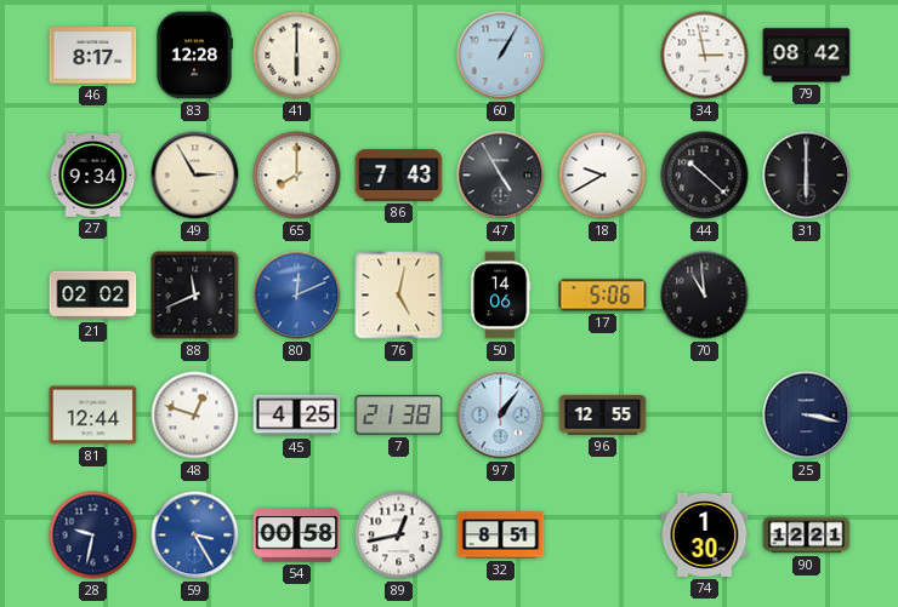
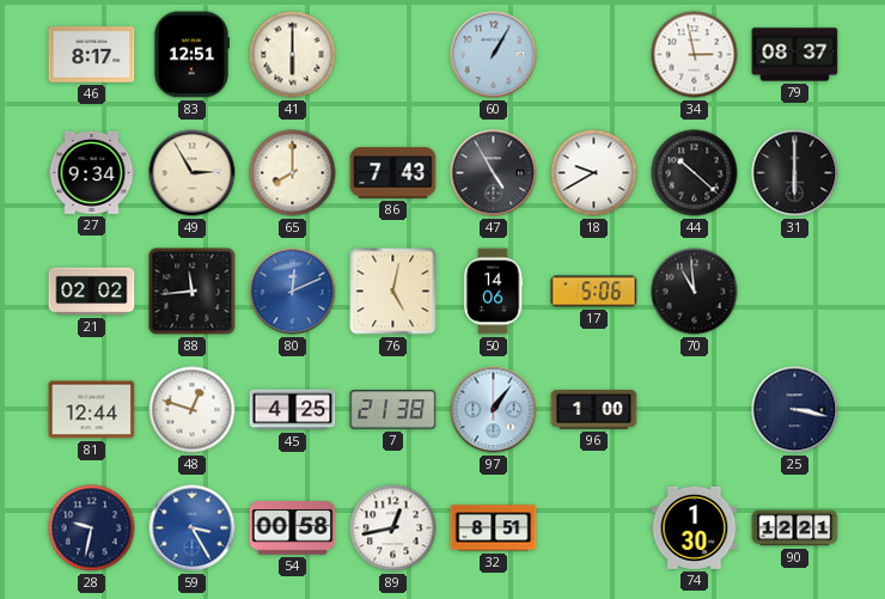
83: 12:28 -> 12:51
79: 08:42 -> 08:37
88: 11:41 -> 11:44
96: 12:55 -> 1:00
